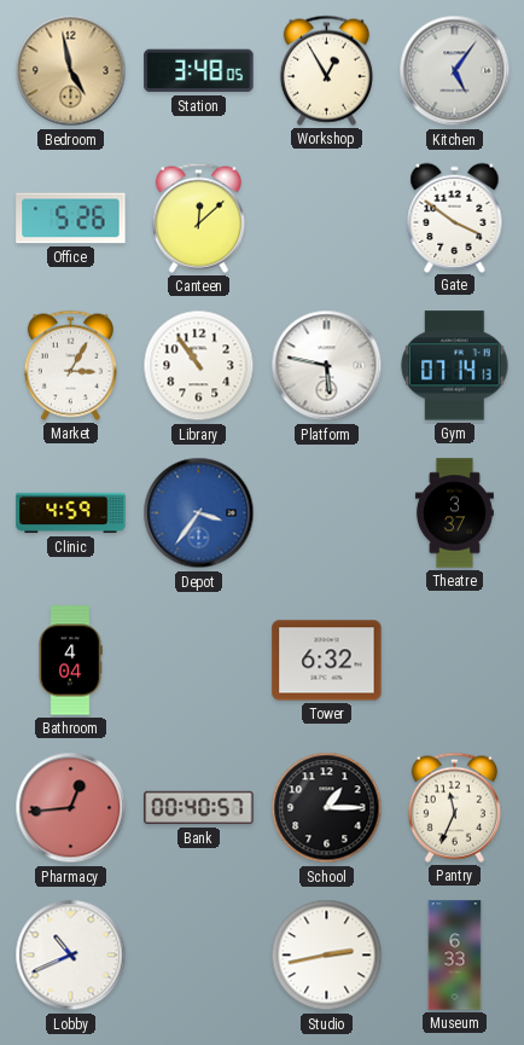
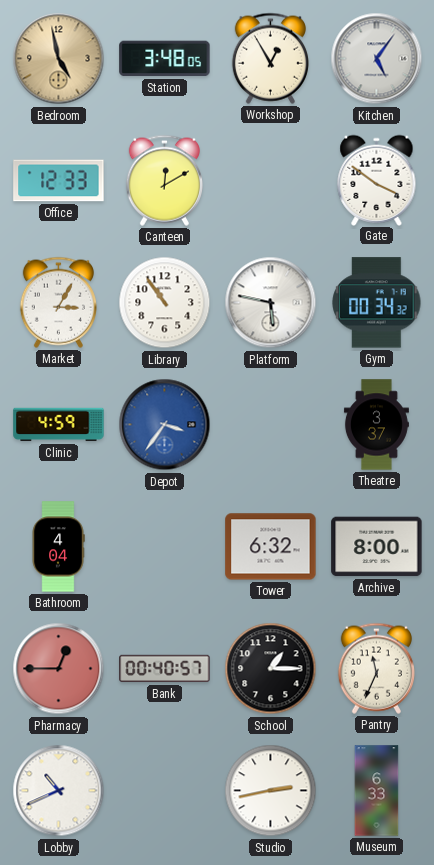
Office: 5:26 -> 12:33
Canteen: 12:08 -> 12:10
Gym: 07:14 -> 00:34
Archive: none -> 8:00
Pharmacy: 12:44 -> 12:45
